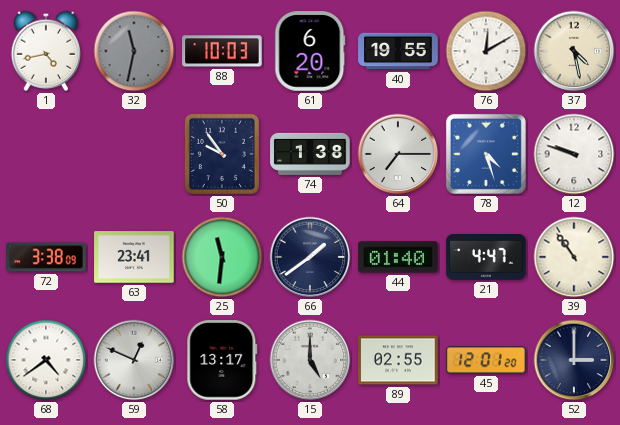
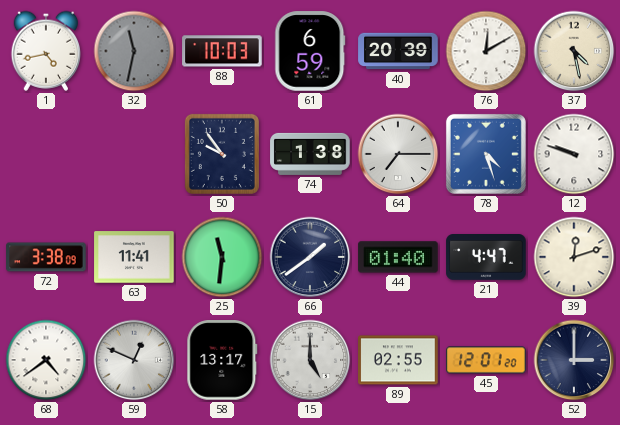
61: 6:20 -> 6:59
40: 19:55 -> 20:39
63: 23:41 -> 11:41
39: 10:54 -> 12:12
